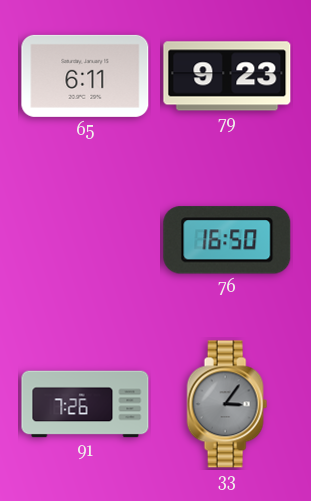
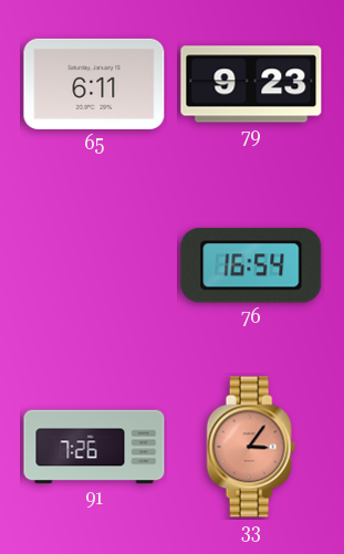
76: 16:50 -> 16:54
33 dial: grey -> salmon
